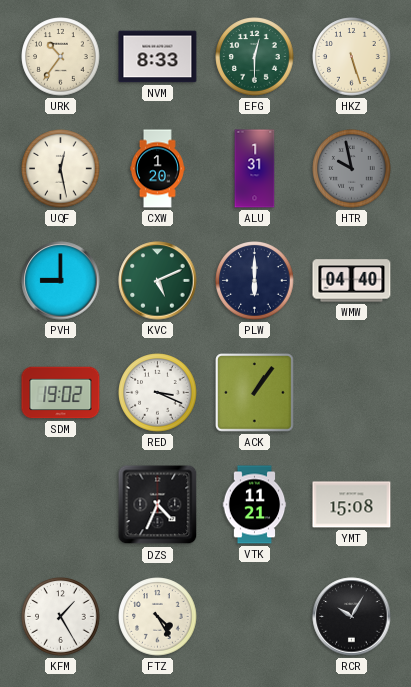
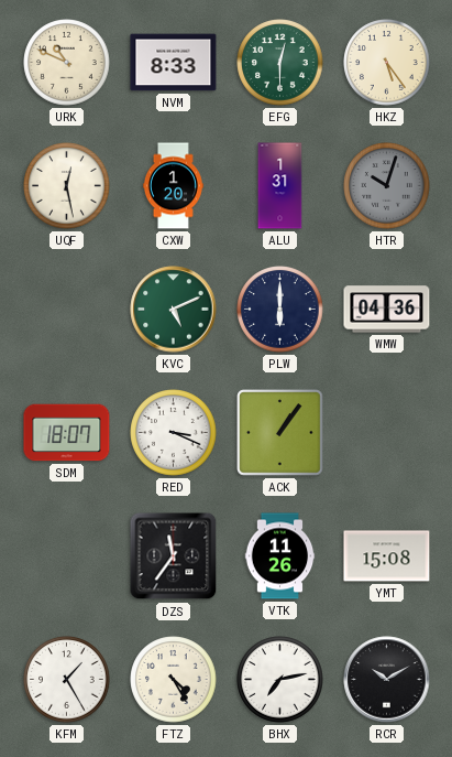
URK: 10:36 -> 10:49
HKZ: 5:27 -> 5:24
HTR: 9:58 -> 10:03
PVH: 9:00 -> none
WMW: 04:40 -> 04:36
SDM: 19:02 -> 18:07
DZS: 4:34 -> 11:36
VTK: 11:21 -> 11:26
BHX: none -> 7:13
RCR: 10:05 -> 10:10
